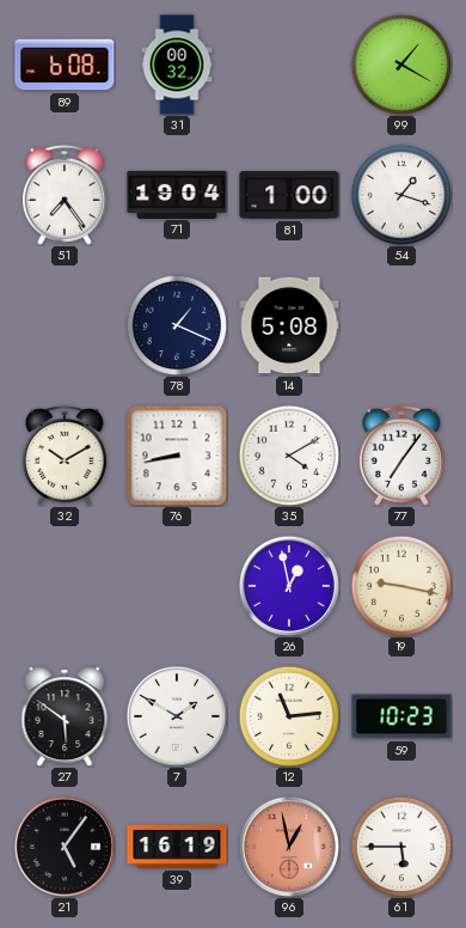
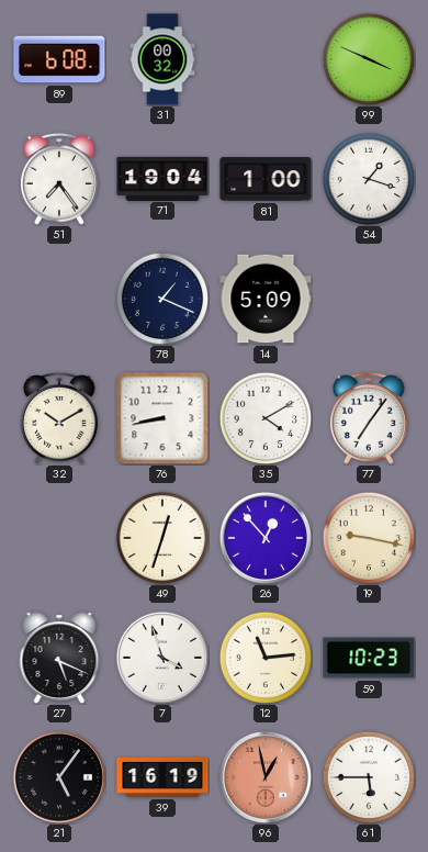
99: 1:20 -> 3:49
14: 5:08 -> 5:09
49: none -> 12:33
26: 12:58 -> 12:53
27: 5:51 -> 5:19
7: 1:50 -> 3:57
